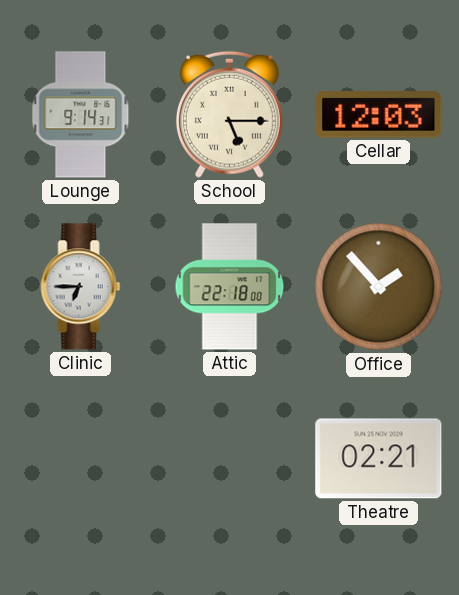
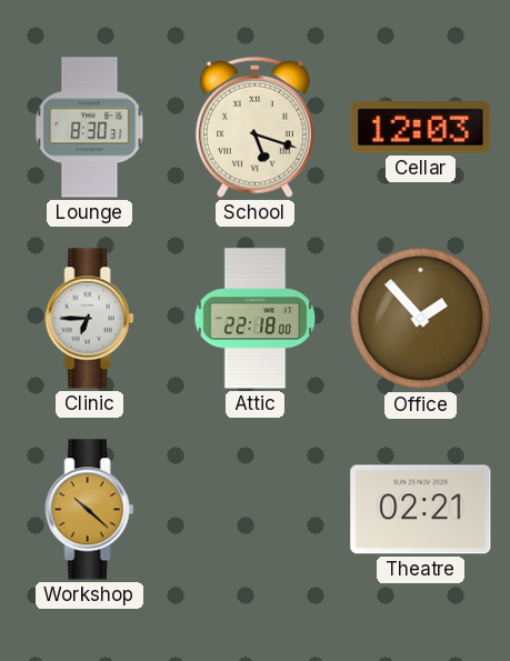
Lounge: 9:14 -> 8:30
School: 5:15 -> 5:18
Workshop: none -> 10:22
